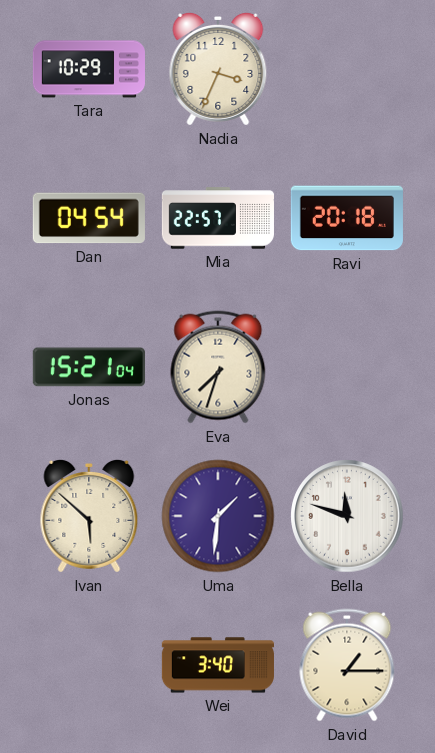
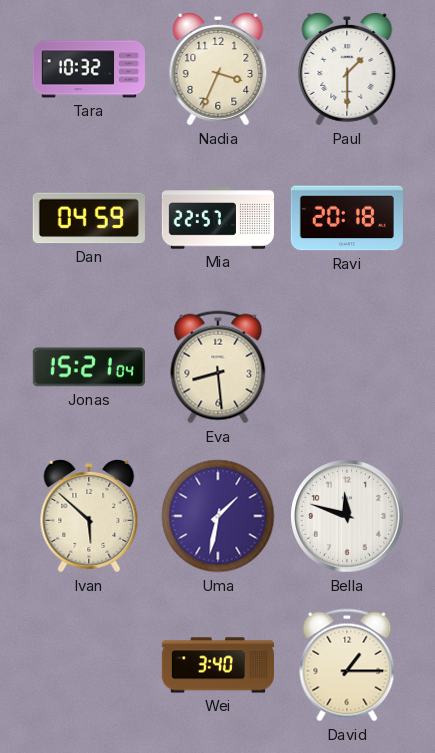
Tara: 10:29 -> 10:32
Paul: none -> 1:30
Dan: 04:54 -> 04:59
Eva: 7:33 -> 8:29
Uma: 1:31 -> 1:32
